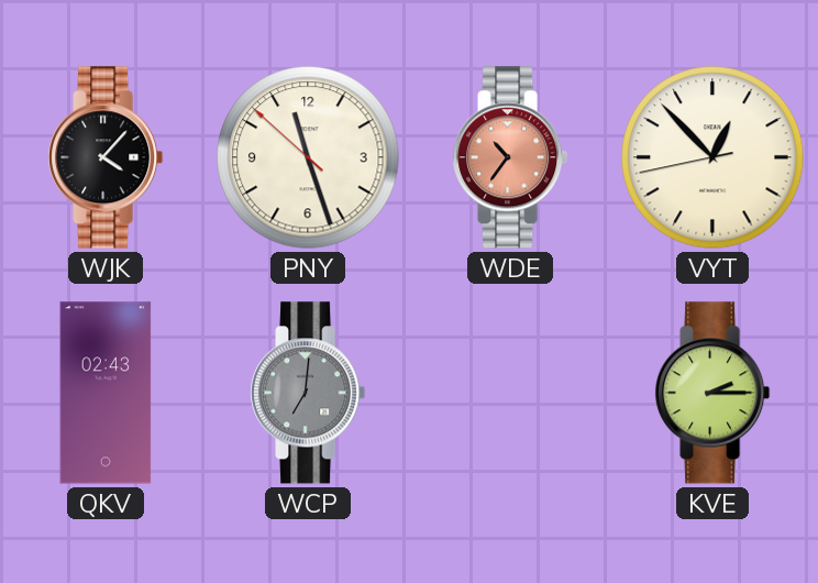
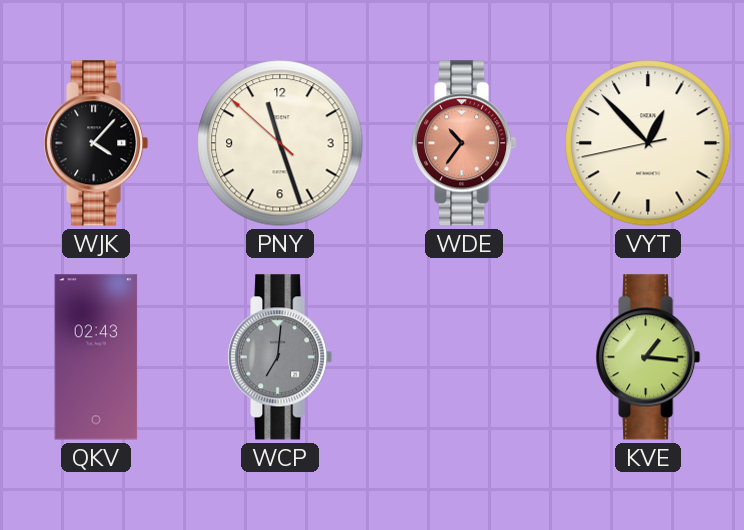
KVE: 2:15 -> 1:16
